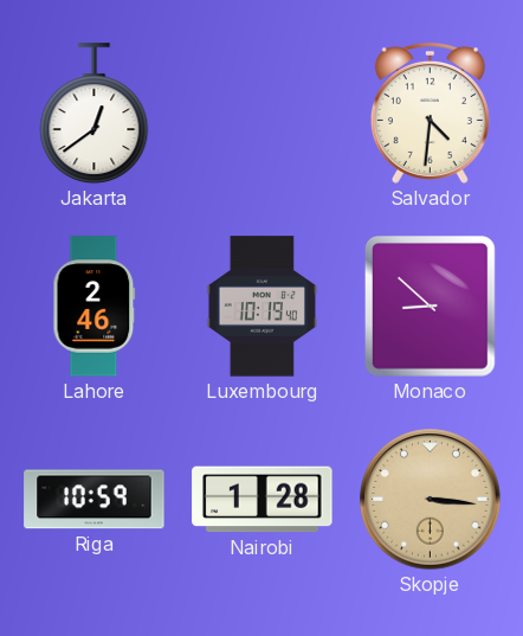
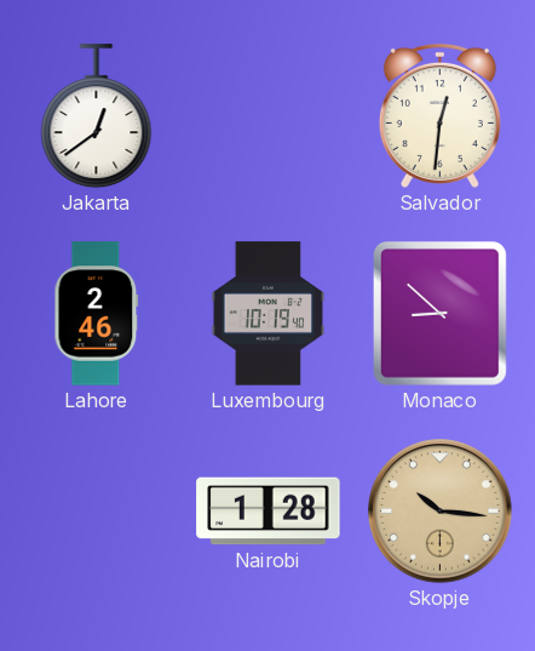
Salvador: 4:31 -> 12:31
Riga: 10:59 -> none
Skopje: 3:16 -> 10:16
